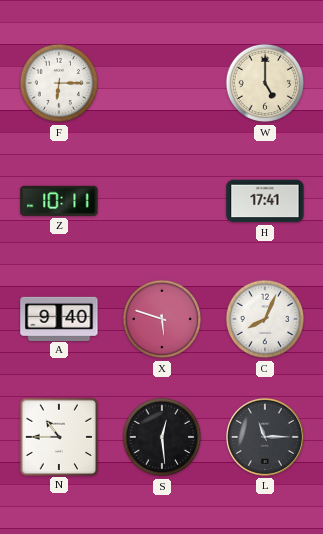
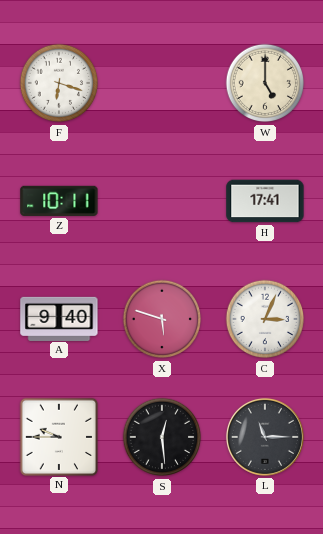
F: 6:15 -> 6:18
C: 8:04 -> 3:04
N: 10:45 -> 9:45
